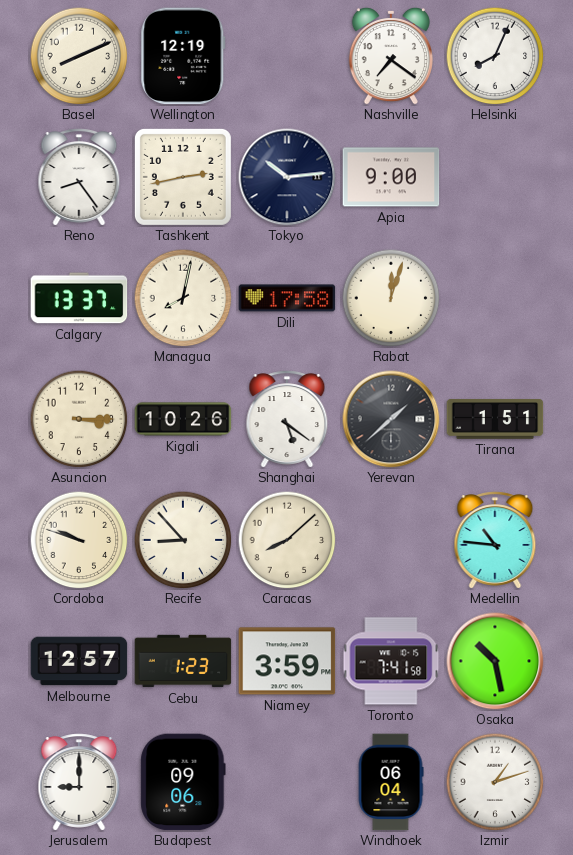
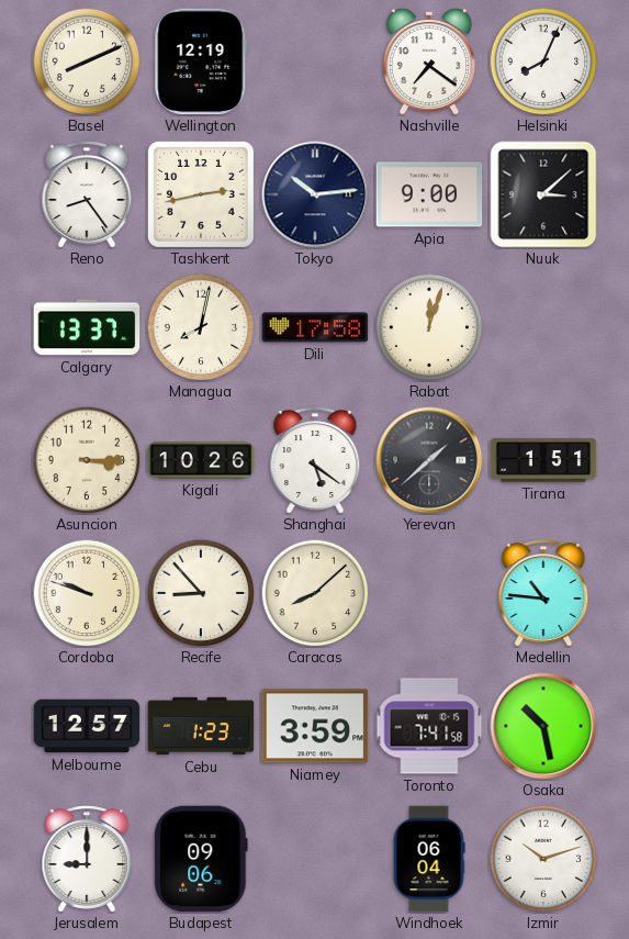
Nuuk: none -> 3:08
Izmir: 1:12 -> 10:12
